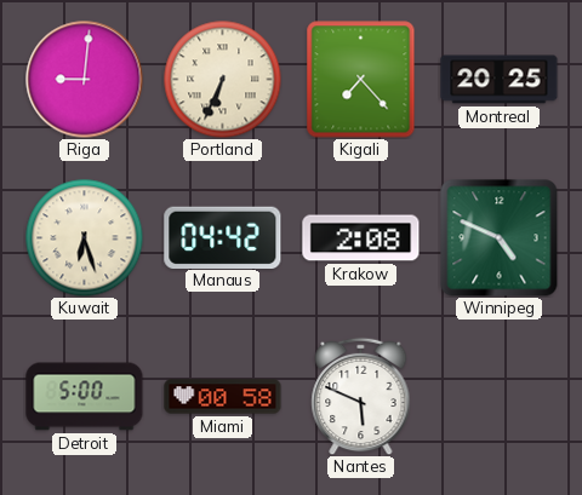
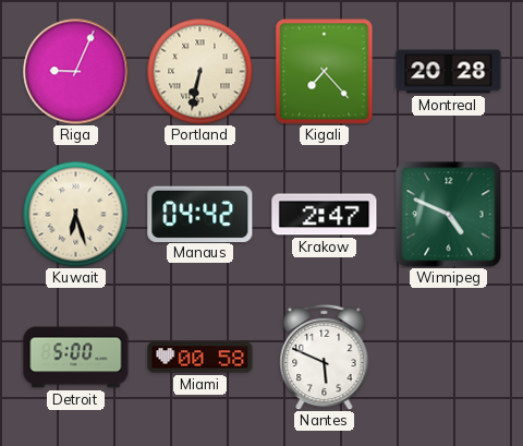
Riga: 9:01 -> 9:04
Portland: 6:34 -> 6:32
Montreal: 20:25 -> 20:28
Krakow: 2:08 -> 2:47
